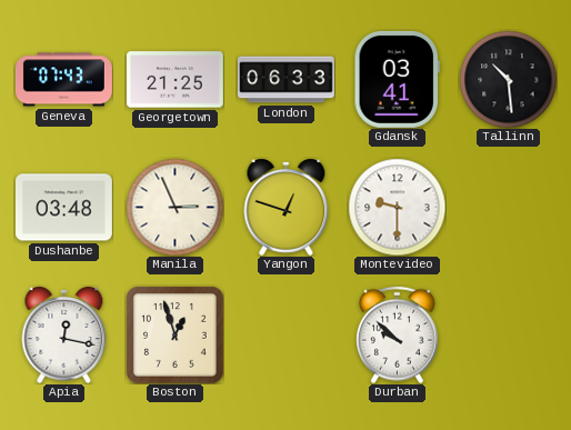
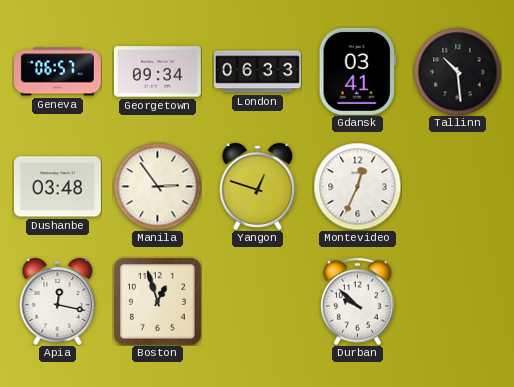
Geneva: 07:43 -> 06:57
Georgetown: 21:25 -> 09:34
Manila: 2:56 -> 2:54
Montevideo: 9:30 -> 12:34
